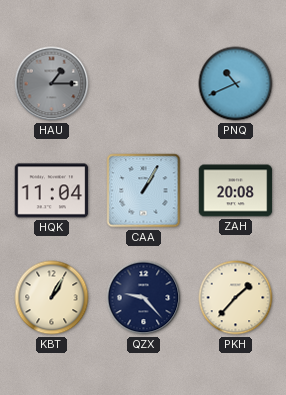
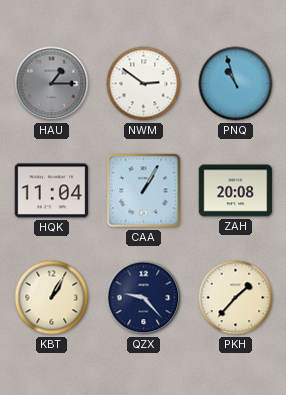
NWM: none -> 2:51
PNQ: 10:41 -> 10:57
